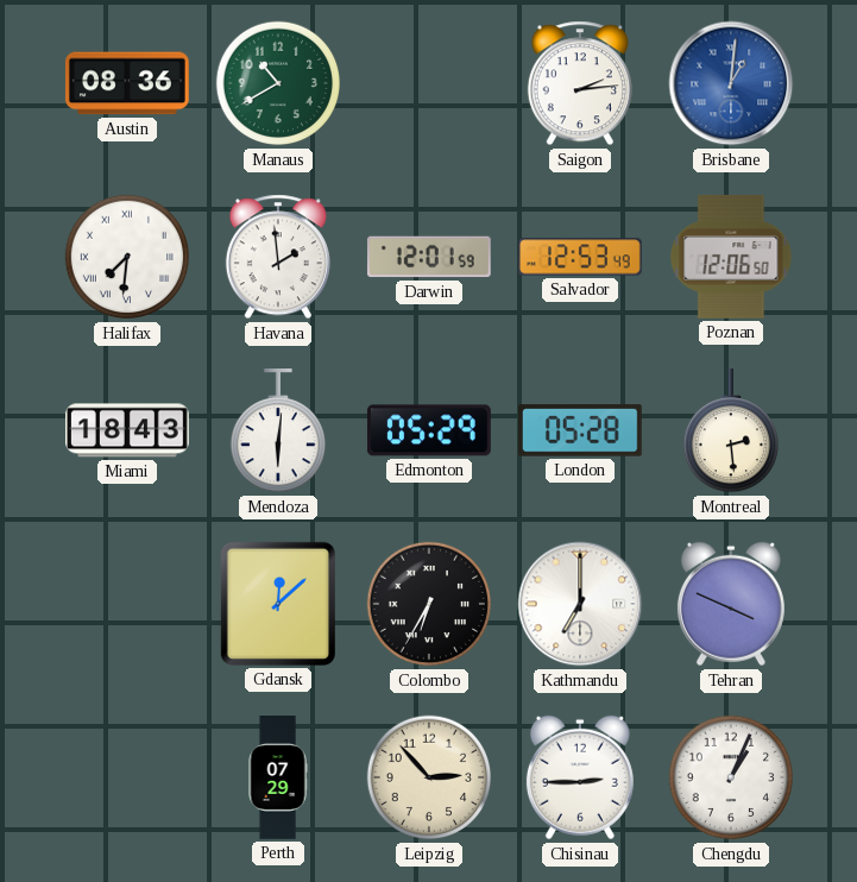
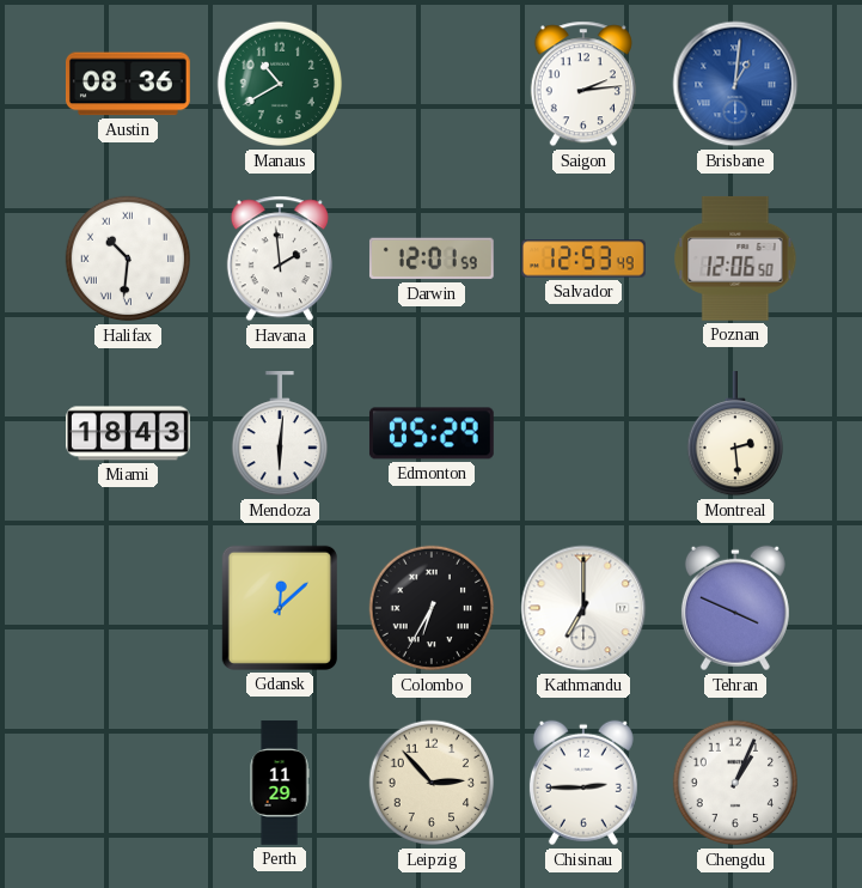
Halifax: 7:31 -> 10:31
London: 05:28 -> none
Perth: 07:29 -> 11:29
